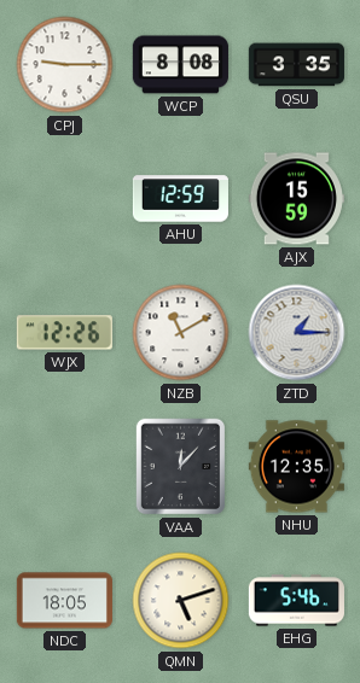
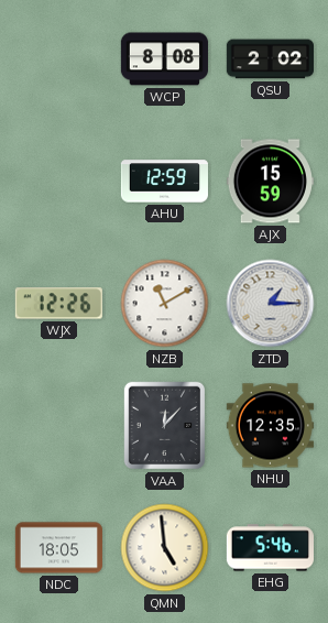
CPJ: 9:15 -> none
QSU: 3:35 -> 2:02
QMN: 5:12 -> 4:59
